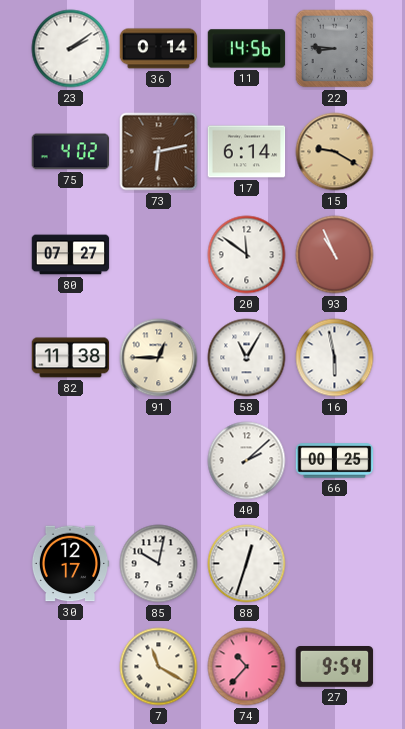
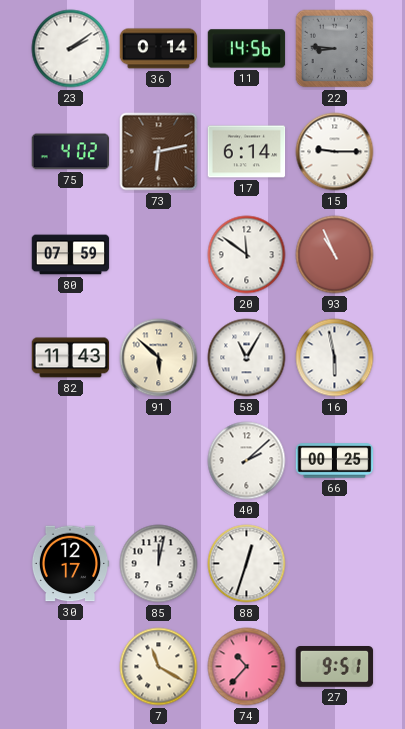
15: 9:20 -> 9:15
15 dial: champagne -> white
80: 07:27 -> 07:59
82: 11:38 -> 11:43
91: 12:45 -> 5:52
85: 10:02 -> 12:02
27: 9:54 -> 9:51
